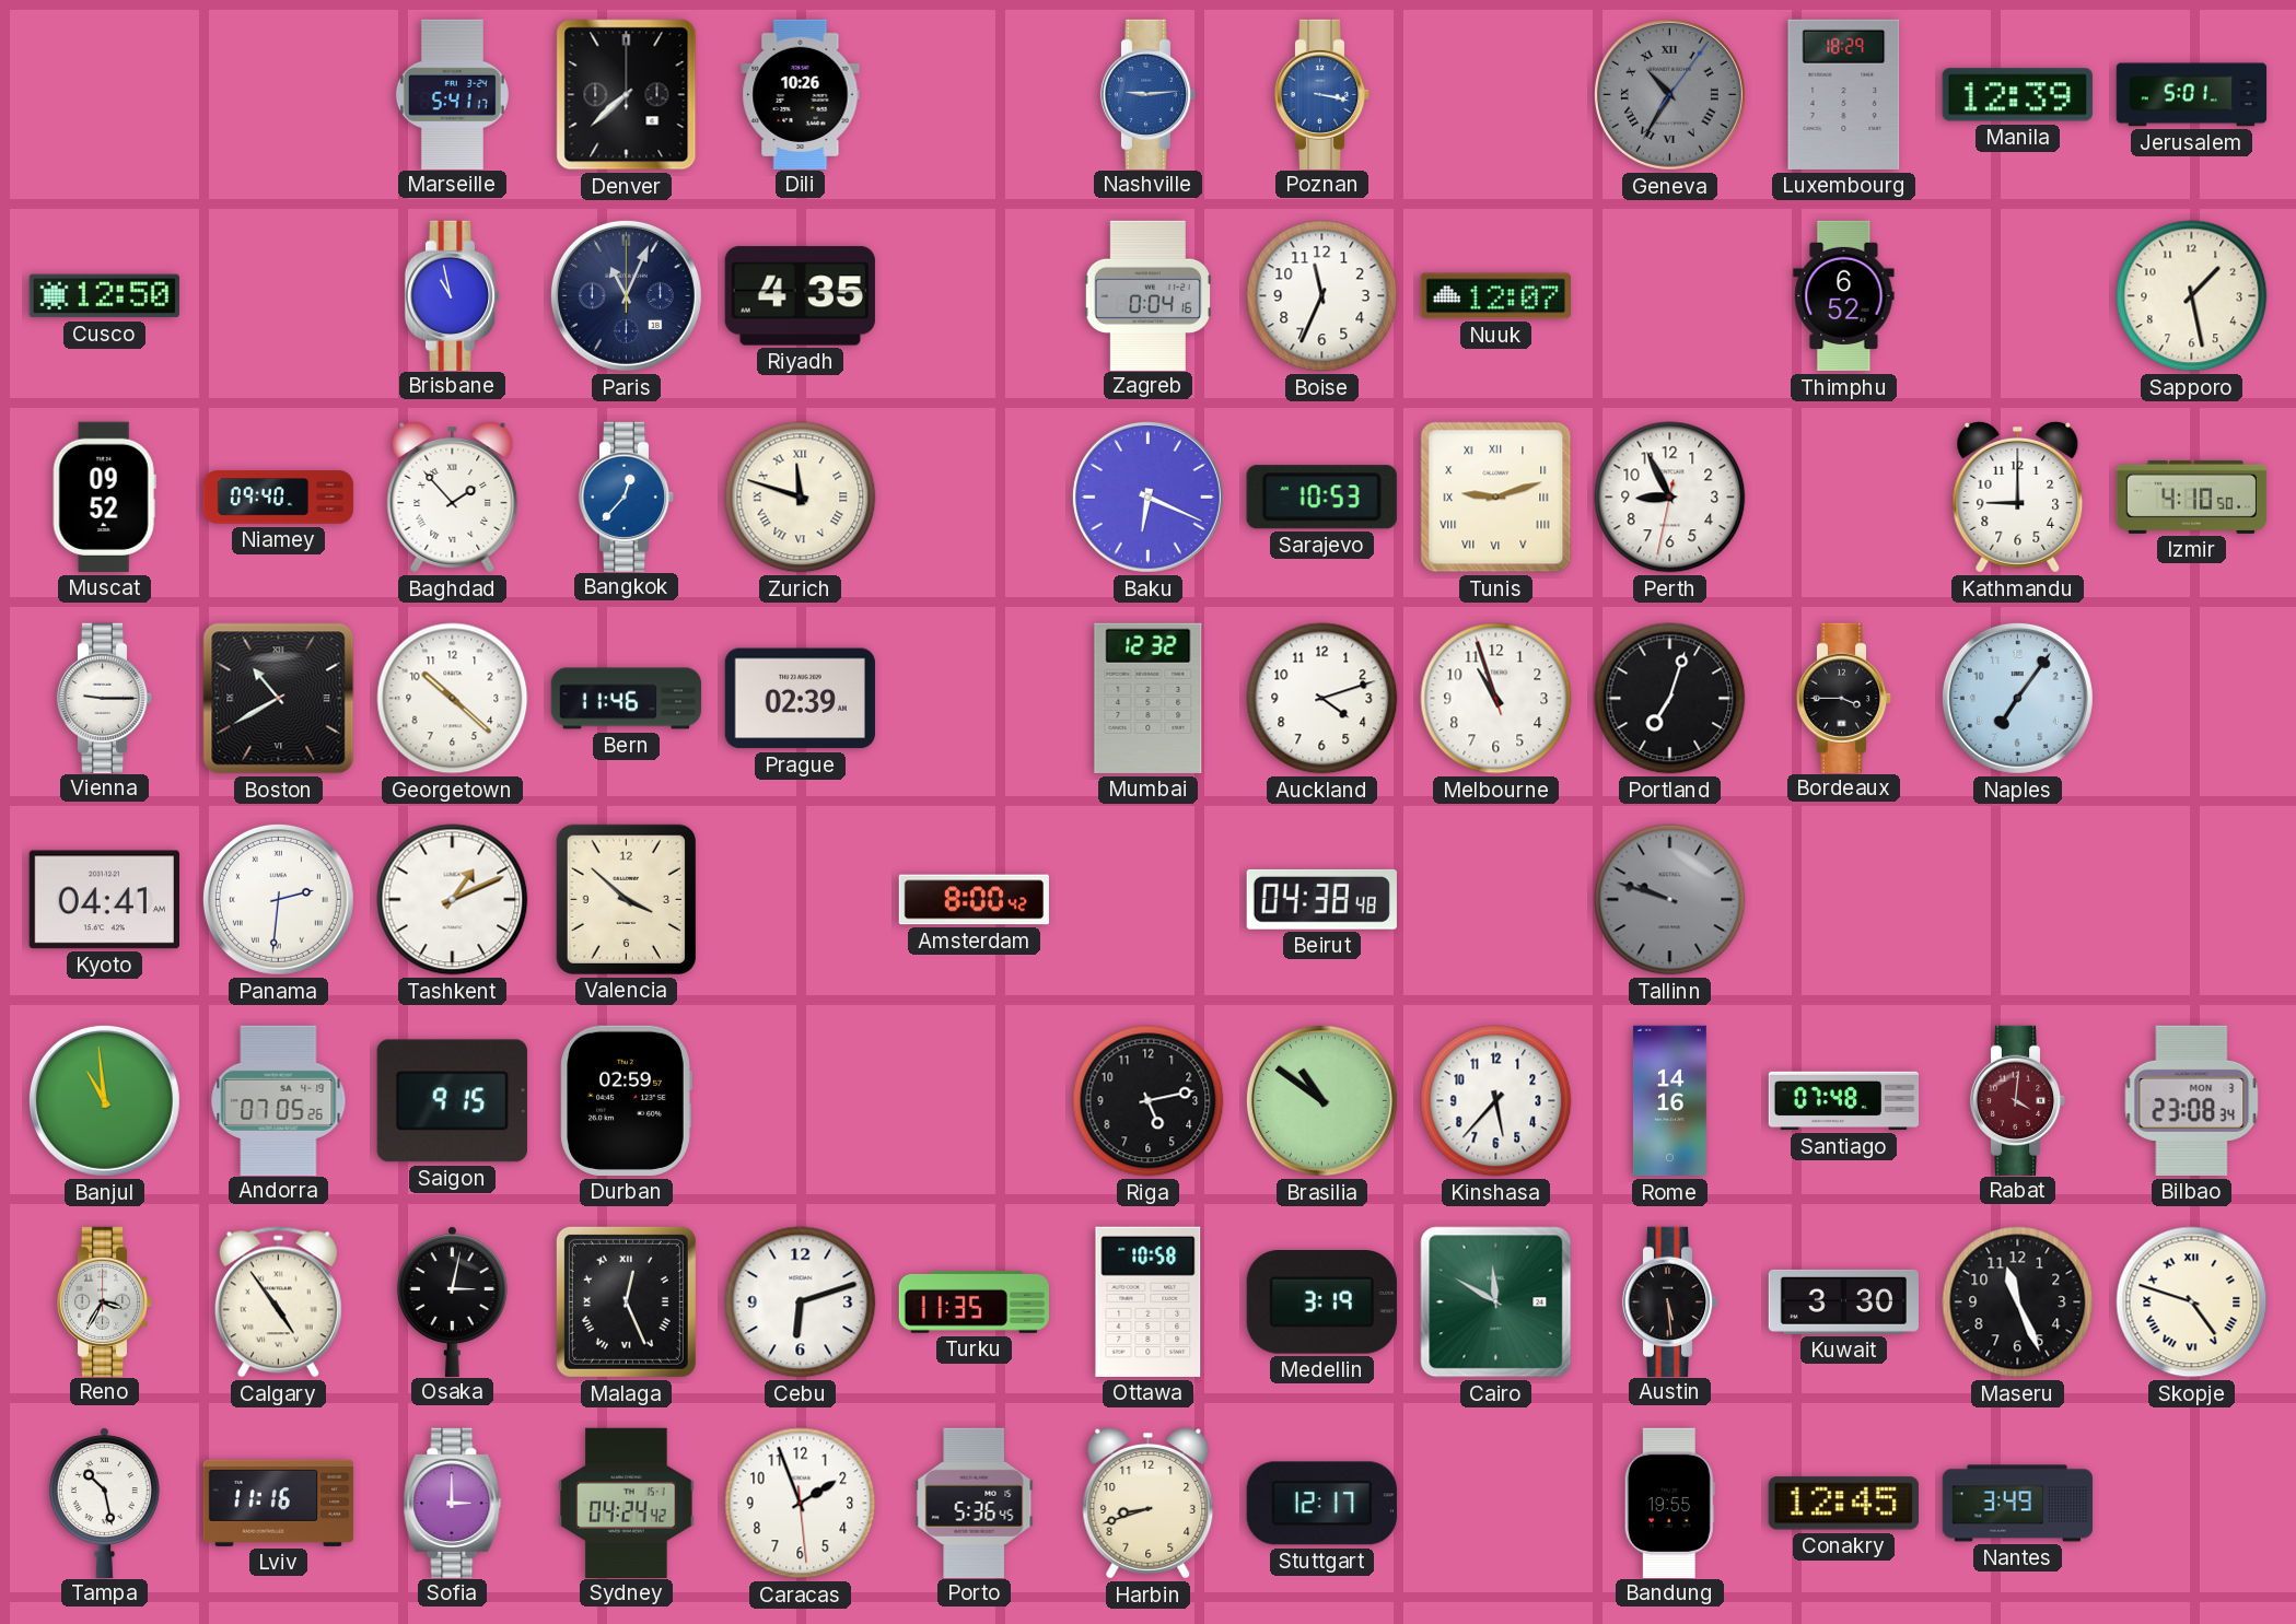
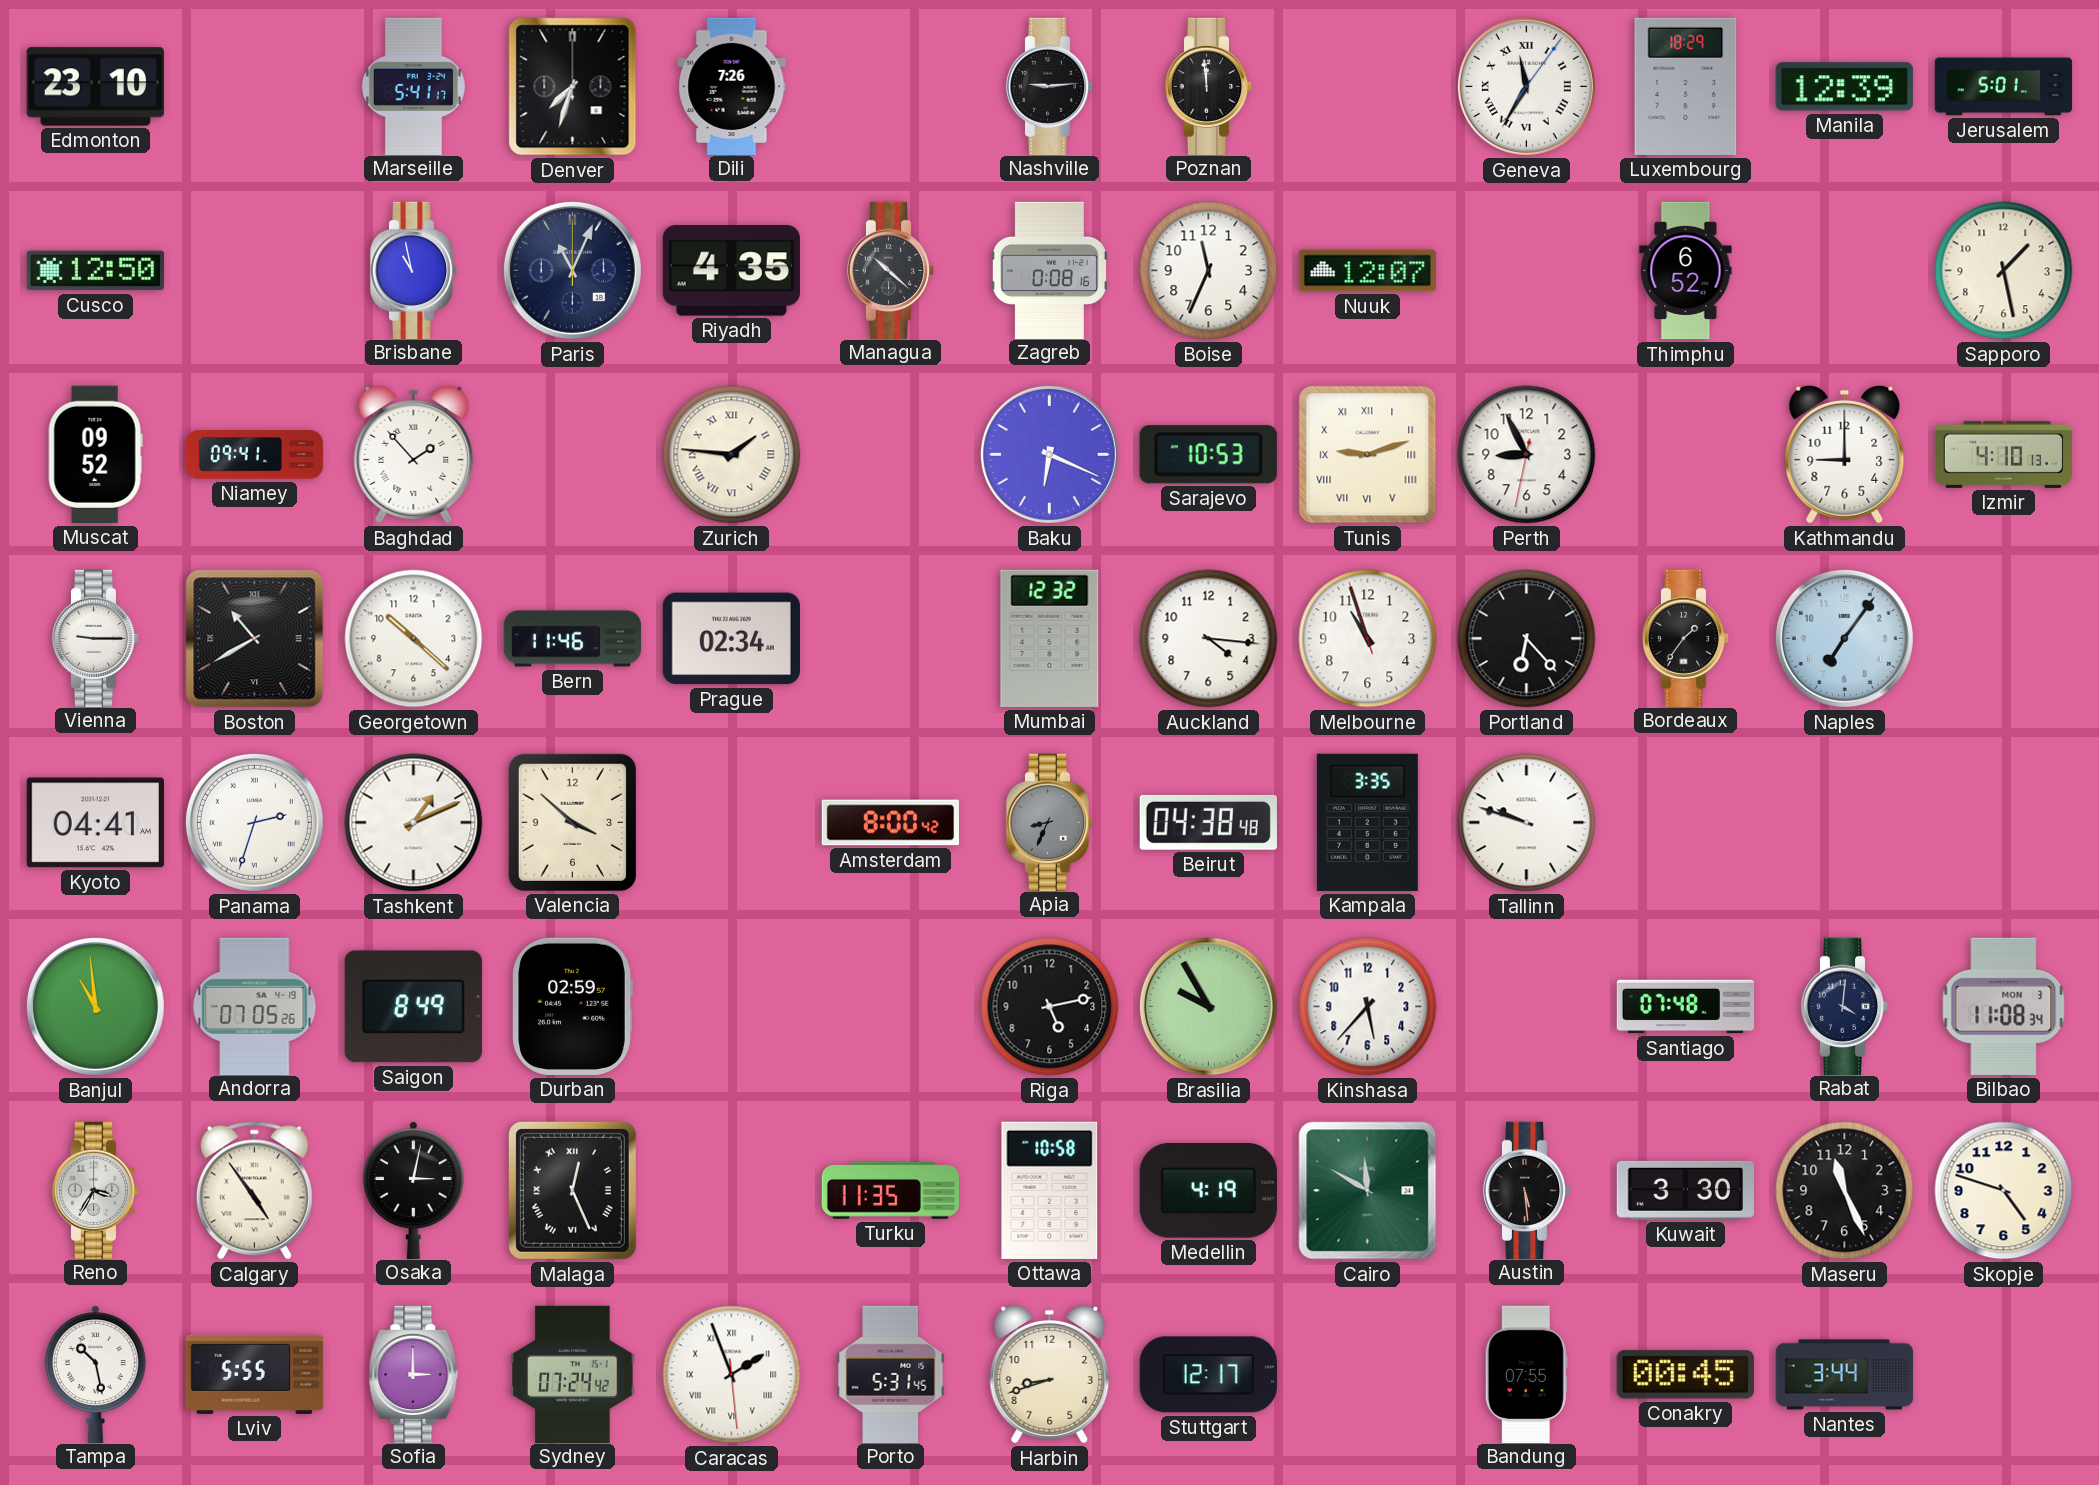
Edmonton: none -> 23:10
Denver: 7:38 -> 7:33
Dili: 10:26 -> 7:26
Nashville dial: blue -> black
Poznan: 3:17 -> 11:59
Poznan dial: blue -> black
Geneva: 10:35 -> 11:35
Geneva dial: grey -> white
Managua: none -> 10:22
Zagreb: 0:04 -> 0:08
Niamey: 09:40 -> 09:41
Bangkok: 12:37 -> none
Zurich: 11:48 -> 1:46
Izmir: 4:10:50 -> 4:10:13
Prague: 02:39 -> 02:34
Auckland: 4:12 -> 4:16
Portland: 7:03 -> 6:23
Bordeaux: 3:45 -> 1:36
Panama: 2:31 -> 2:33
Apia: none -> 8:34
Kampala: none -> 3:35
Tallinn dial: grey -> white
Saigon: 9:15 -> 8:49
Brasilia: 10:51 -> 9:55
Rome: 14:16 -> none
Rabat dial: burgundy -> navy
Bilbao: 23:08 -> 11:08
Cebu: 6:12 -> none
Medellin: 3:19 -> 4:19
Skopje numerals: Roman -> Arabic
Lviv: 11:16 -> 5:55
Sydney: 04:24 -> 07:24
Caracas numerals: Arabic -> Roman
Porto: 5:36 -> 5:31
Bandung: 19:55 -> 07:55
Conakry: 12:45 -> 00:45
Nantes: 3:49 -> 3:44
